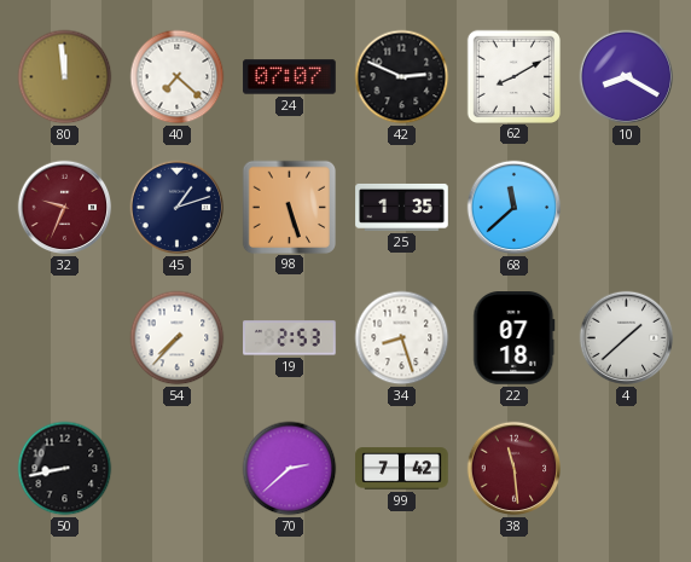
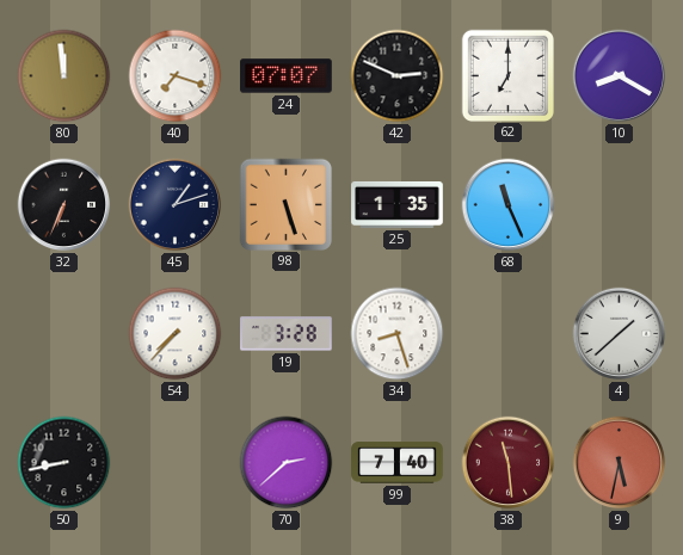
40: 7:22 -> 7:18
62: 8:10 -> 7:00
32: 9:34 -> 6:34
32 dial: burgundy -> black
68: 11:38 -> 11:26
19: 2:53 -> 3:28
22: 07:18 -> none
99: 7:42 -> 7:40
9: none -> 5:32
